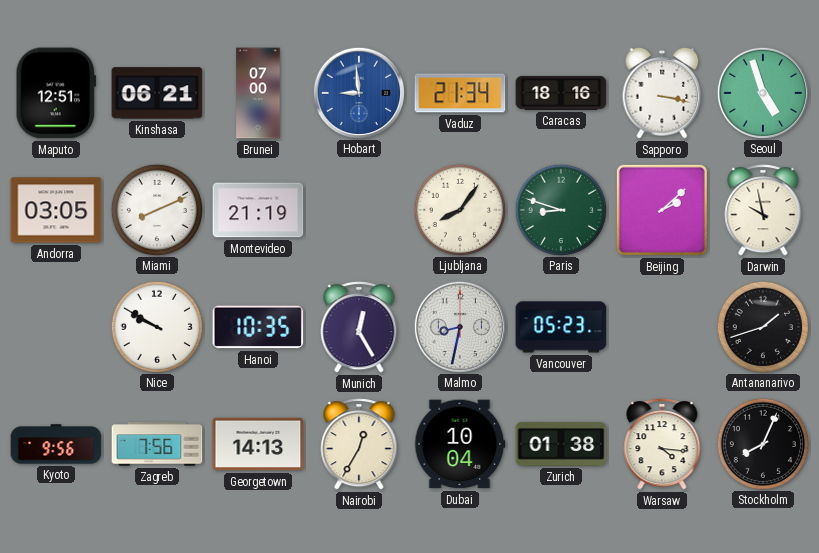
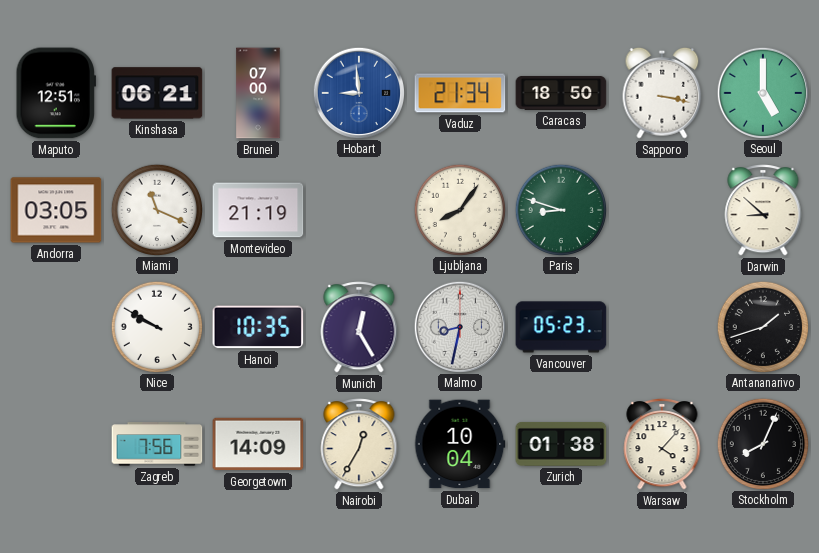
Caracas: 18:16 -> 18:50
Seoul: 4:57 -> 5:00
Miami: 8:11 -> 11:19
Beijing: 2:08 -> none
Darwin: 9:58 -> 8:52
Kyoto: 9:56 -> none
Georgetown: 14:13 -> 14:09
Warsaw: 4:16 -> 4:07
